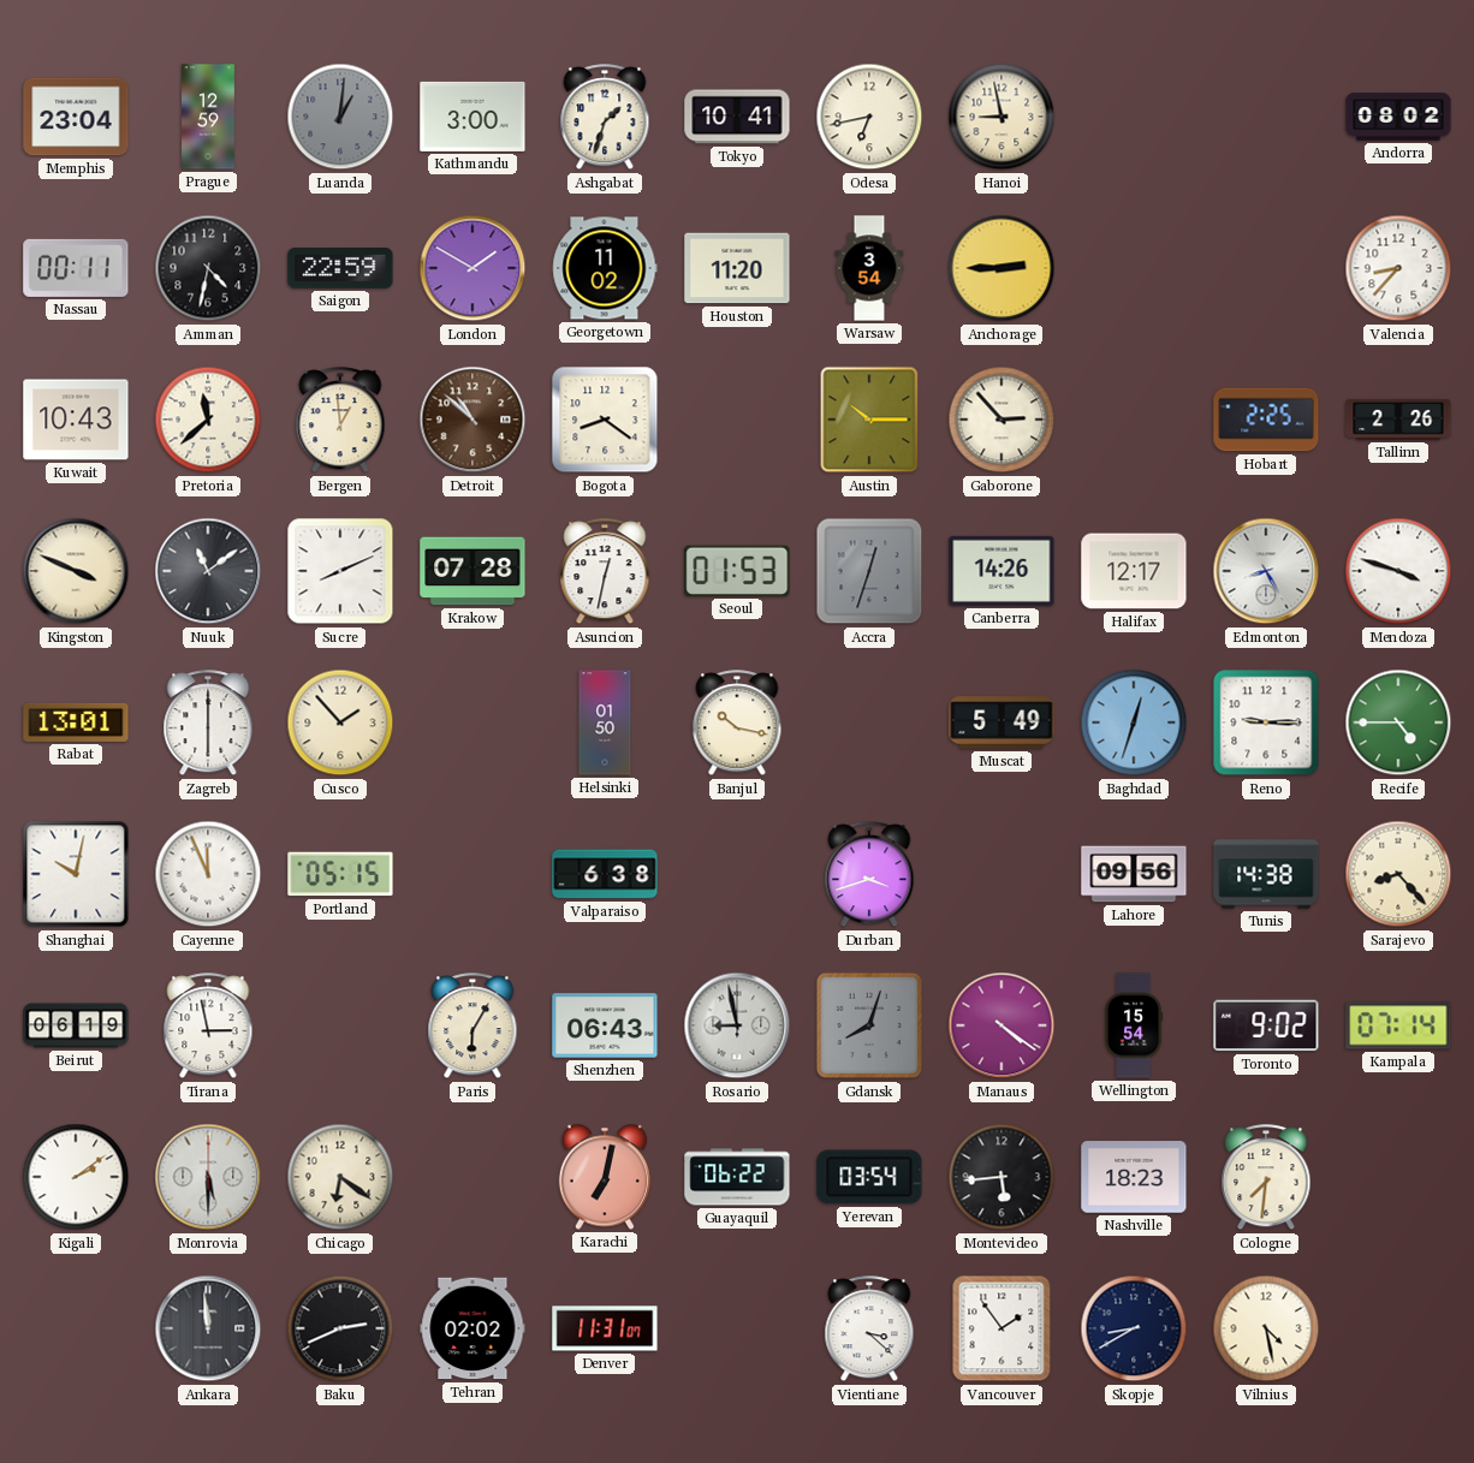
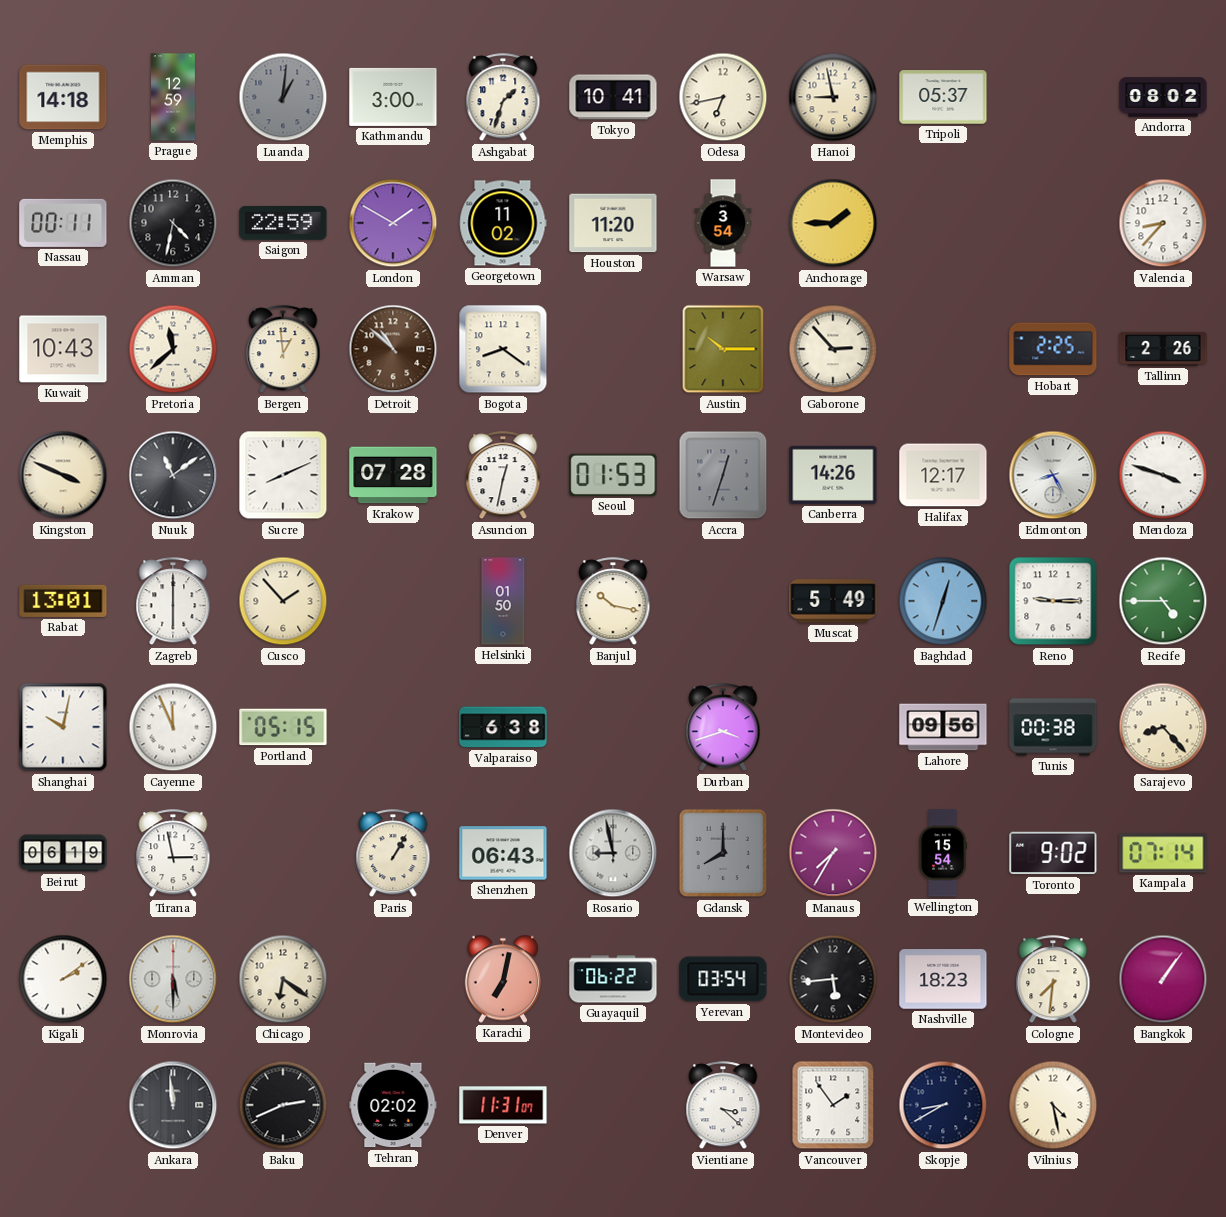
Memphis: 23:04 -> 14:18
Tripoli: none -> 05:37
Anchorage: 2:45 -> 1:45
Tunis: 14:38 -> 00:38
Paris: 6:05 -> 1:05
Gdansk: 8:03 -> 8:00
Manaus: 4:21 -> 7:35
Bangkok: none -> 1:06
